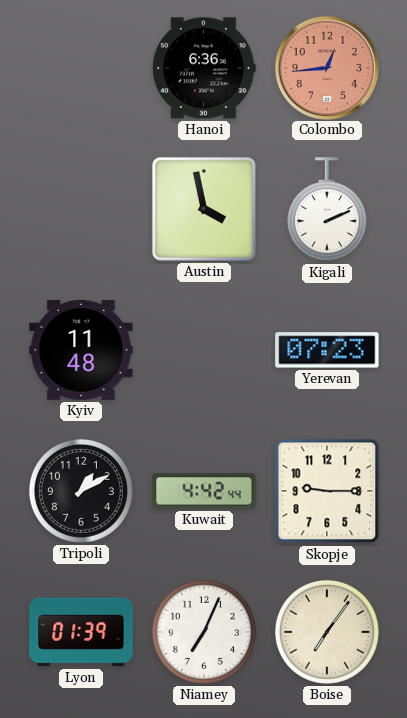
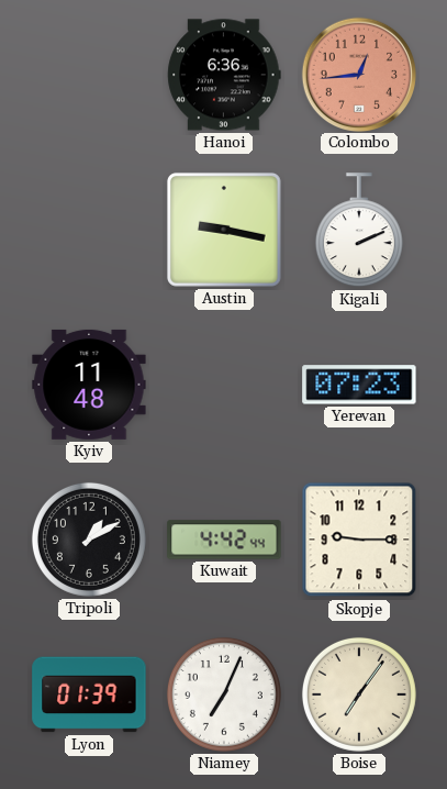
Austin: 3:58 -> 9:17
